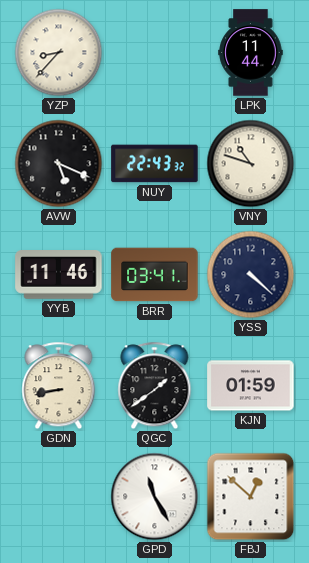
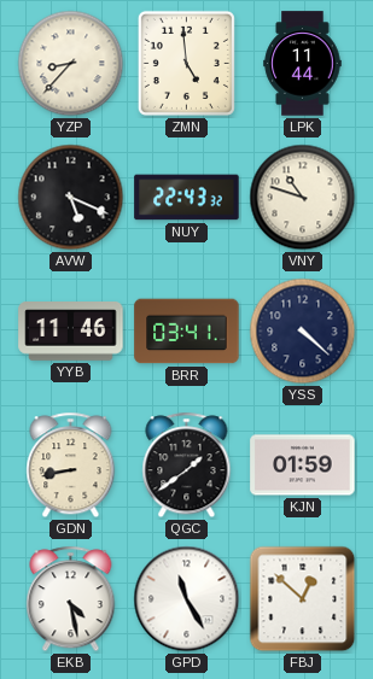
ZMN: none -> 4:59
EKB: none -> 4:28
